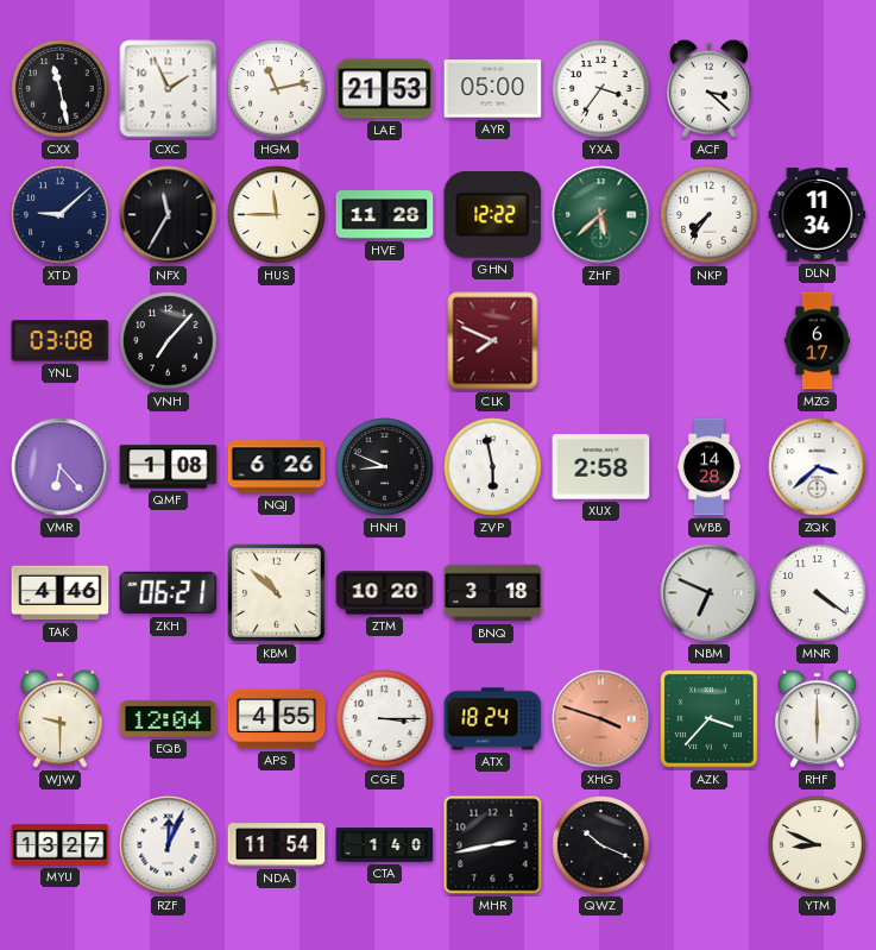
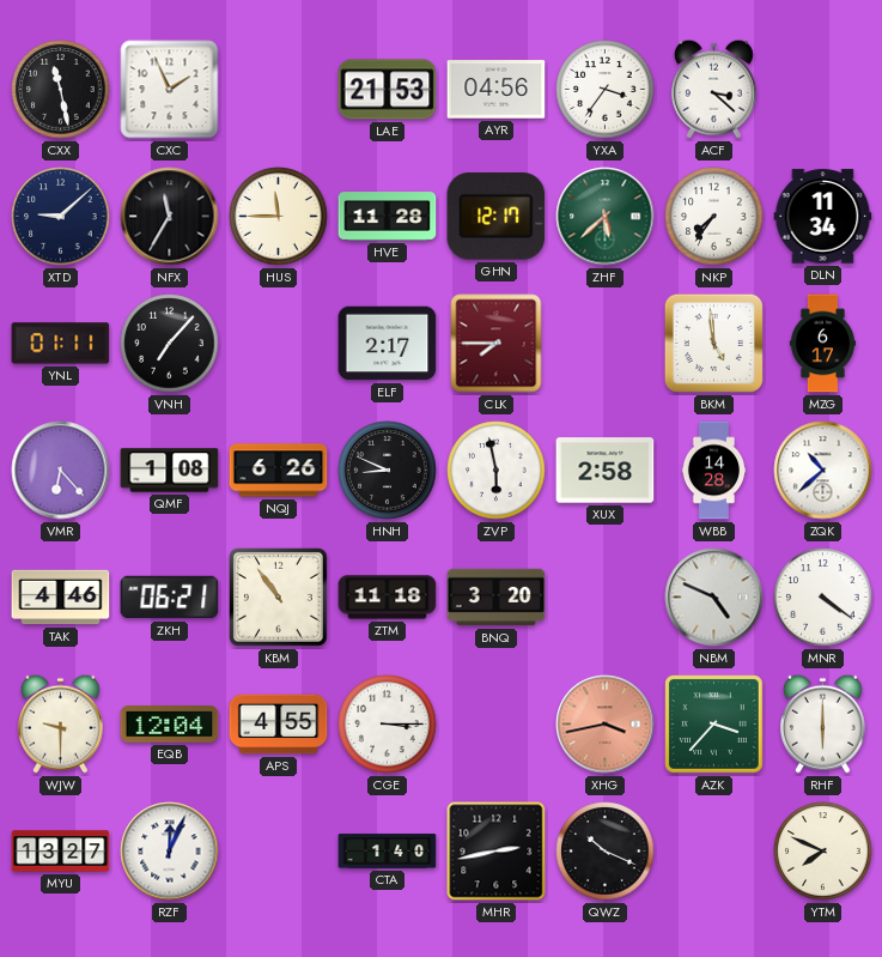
HGM: 11:13 -> none
AYR: 05:00 -> 04:56
GHN: 12:22 -> 12:17
YNL: 03:08 -> 01:11
ELF: none -> 2:17
CLK: 7:49 -> 7:45
BKM: none -> 4:59
ZQK: 3:38 -> 10:38
KBM: 10:52 -> 10:54
ZTM: 10:20 -> 11:18
BNQ: 3:18 -> 3:20
NBM: 6:49 -> 4:49
ATX: 18:24 -> none
XHG: 3:48 -> 3:43
NDA: 11:54 -> none
YTM: 8:49 -> 7:49
